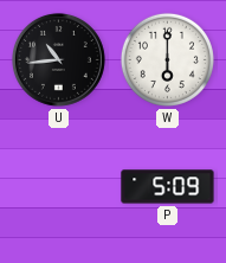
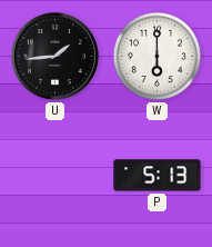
U: 10:44 -> 1:44
P: 5:09 -> 5:13
